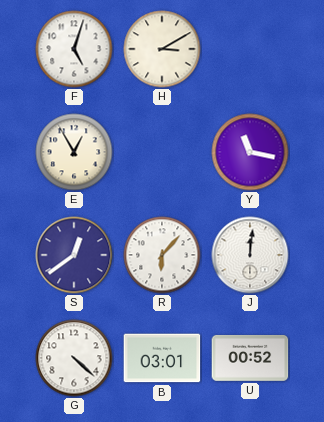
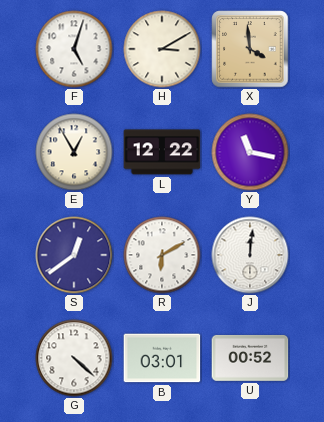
X: none -> 3:59
L: none -> 12:22
R: 6:07 -> 6:10
